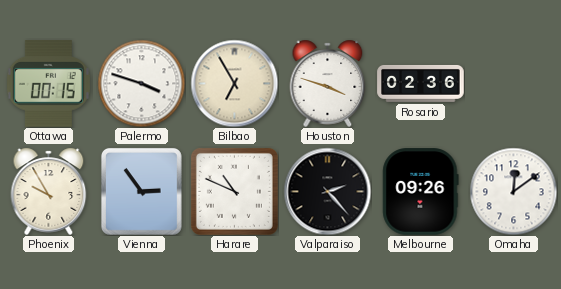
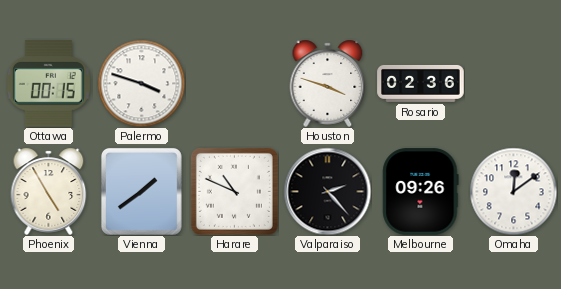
Bilbao: 6:55 -> none
Phoenix: 9:55 -> 4:55
Vienna: 2:54 -> 1:39
